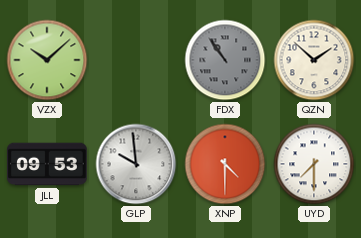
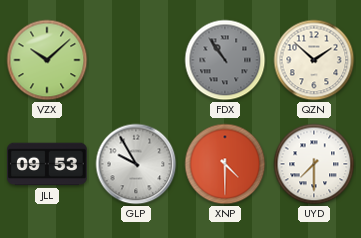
GLP: 9:59 -> 9:55
